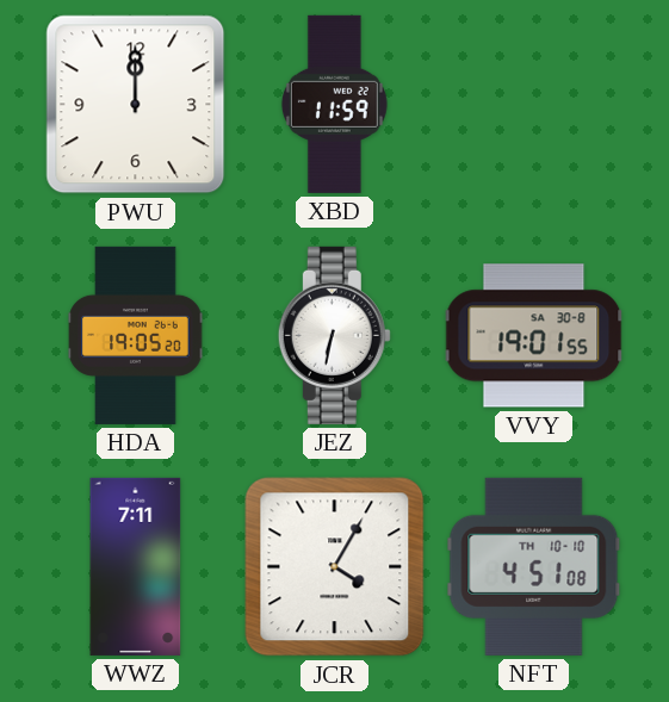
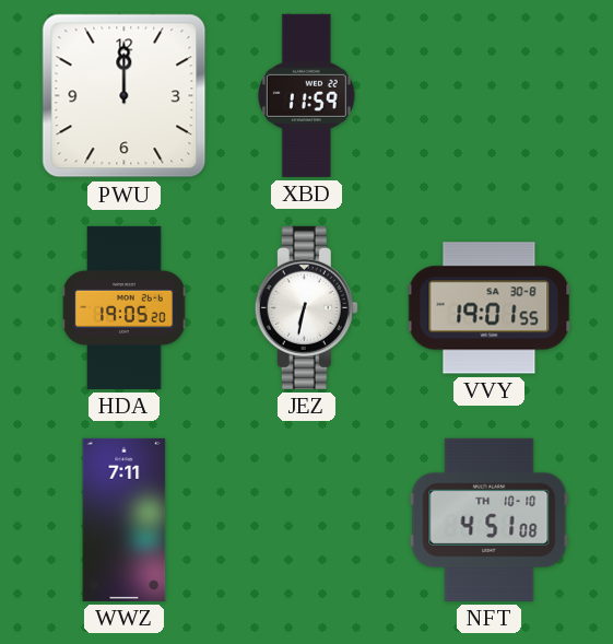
JCR: 4:05 -> none
